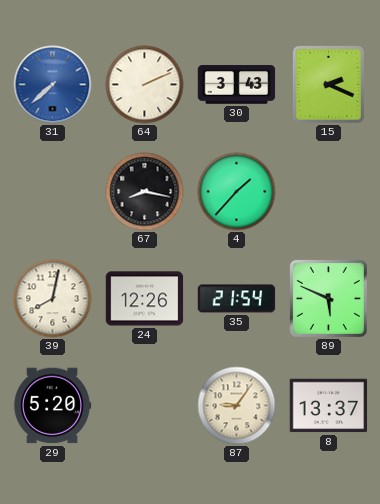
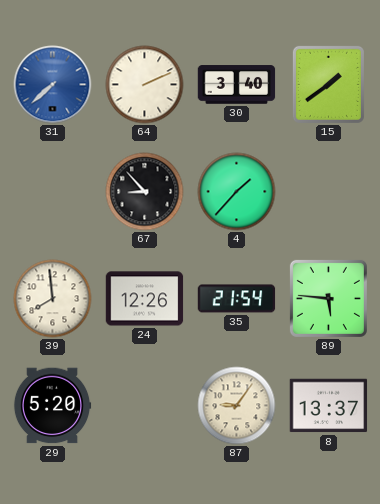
30: 3:43 -> 3:40
15: 2:19 -> 1:39
67: 8:17 -> 8:53
39: 8:02 -> 7:59
89: 5:49 -> 5:46
